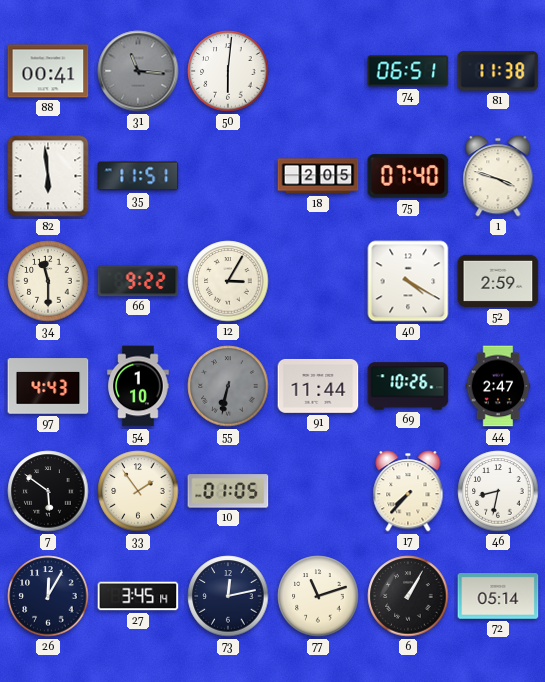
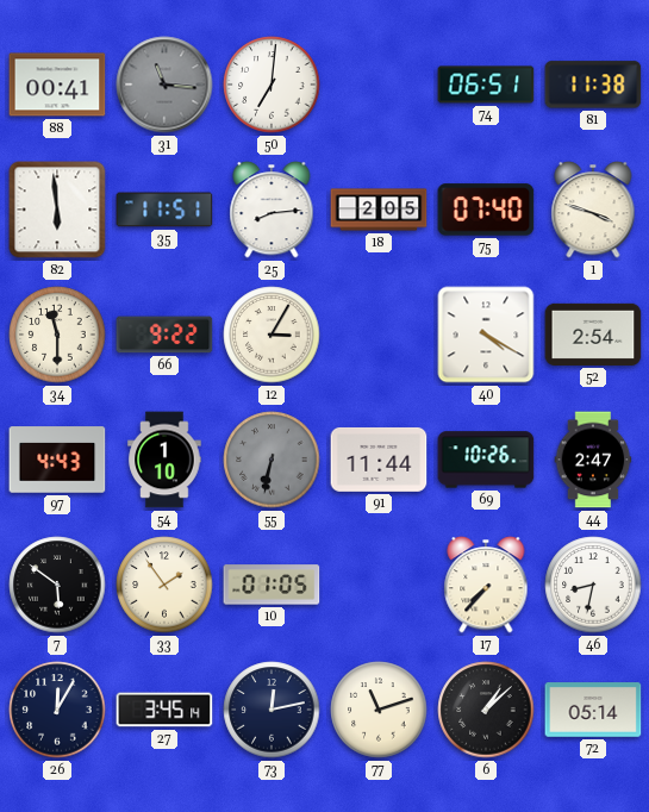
50: 6:01 -> 7:01
25: none -> 8:14
52: 2:59 -> 2:54
6: 1:05 -> 1:08
